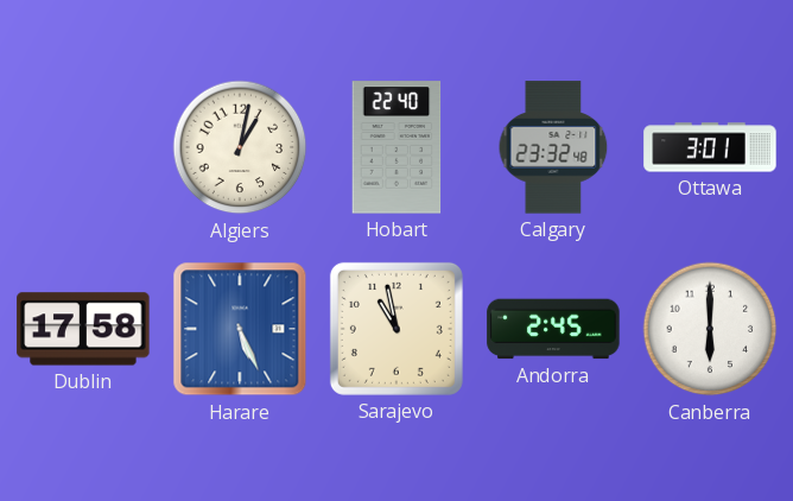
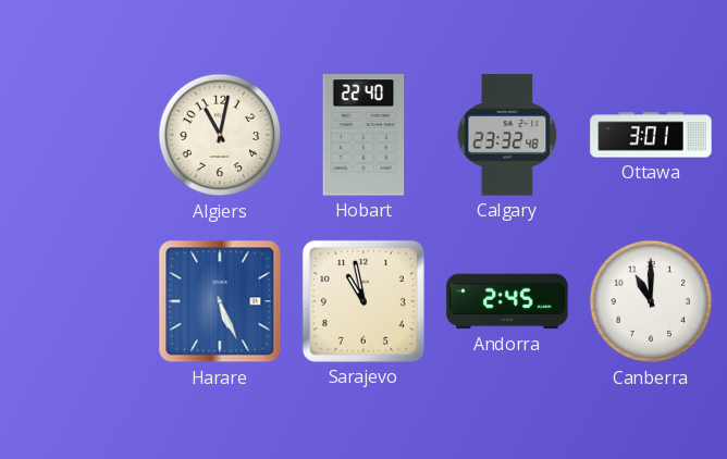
Algiers: 1:02 -> 11:02
Dublin: 17:58 -> none
Canberra: 6:00 -> 11:00
